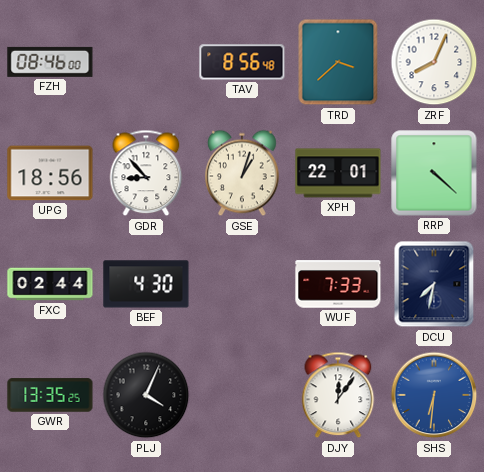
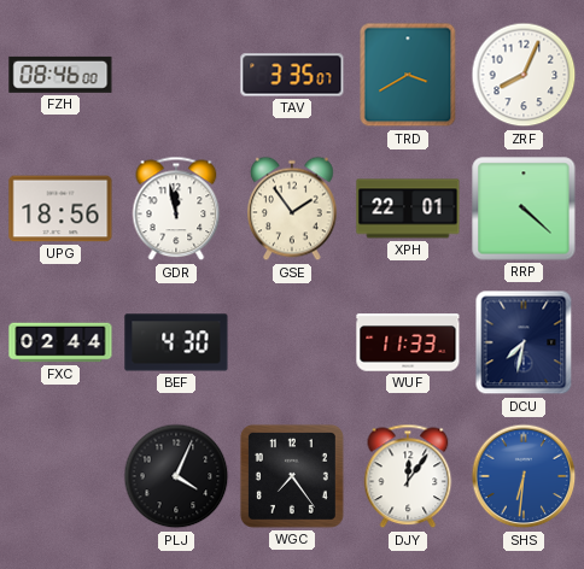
TAV: 8:56 -> 3:35
TRD: 3:38 -> 3:40
GDR: 8:53 -> 11:58
GSE: 1:03 -> 1:54
WUF: 7:33 -> 11:33
GWR: 13:35 -> none
WGC: none -> 7:24
